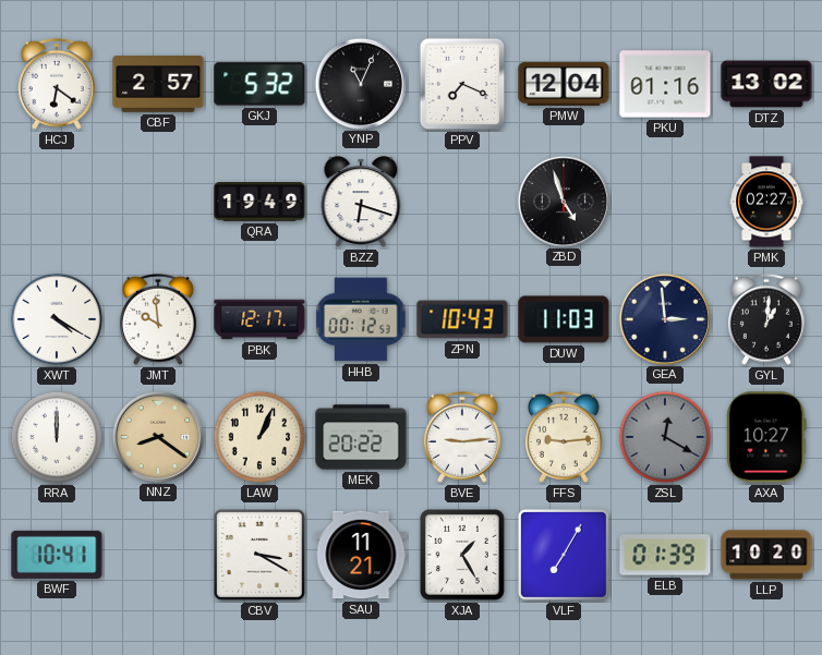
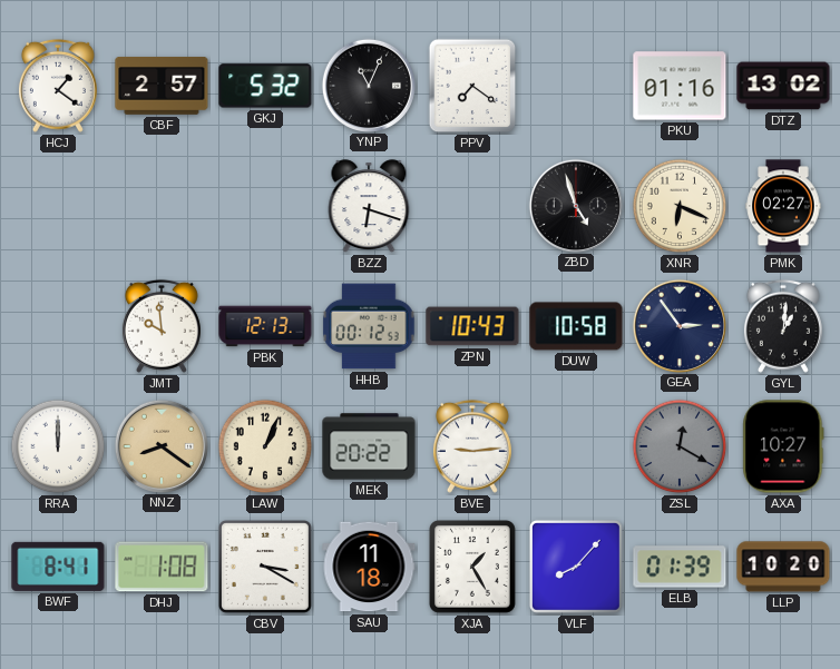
HCJ: 6:21 -> 1:21
PPV: 7:19 -> 7:21
PMW: 12:04 -> none
QRA: 19:49 -> none
XNR: none -> 6:19
XWT: 4:20 -> none
PBK: 12:17 -> 12:13
DUW: 11:03 -> 10:58
GEA: 2:59 -> 2:54
FFS: 9:14 -> none
BWF: 10:41 -> 8:41
DHJ: none -> 1:08
SAU: 11:21 -> 11:18
VLF: 7:05 -> 8:07
